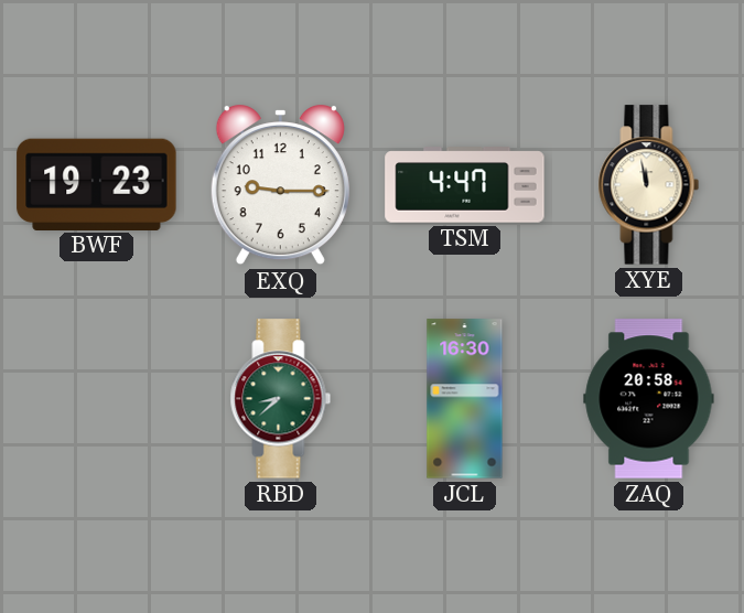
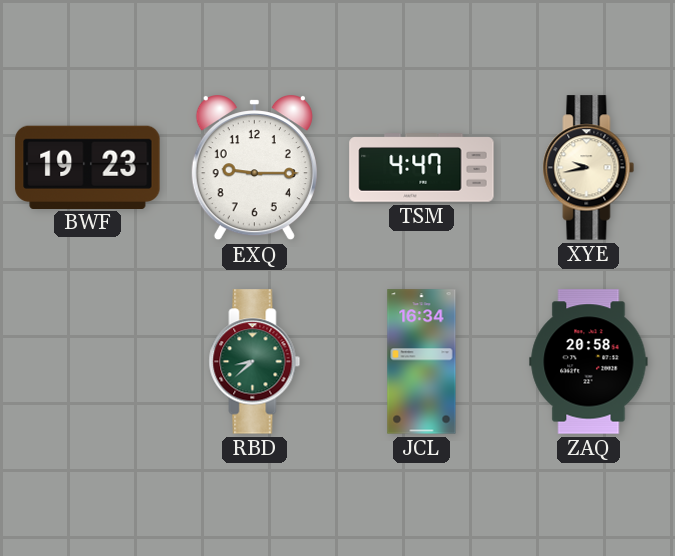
XYE: 11:58 -> 9:43
JCL: 16:30 -> 16:34
